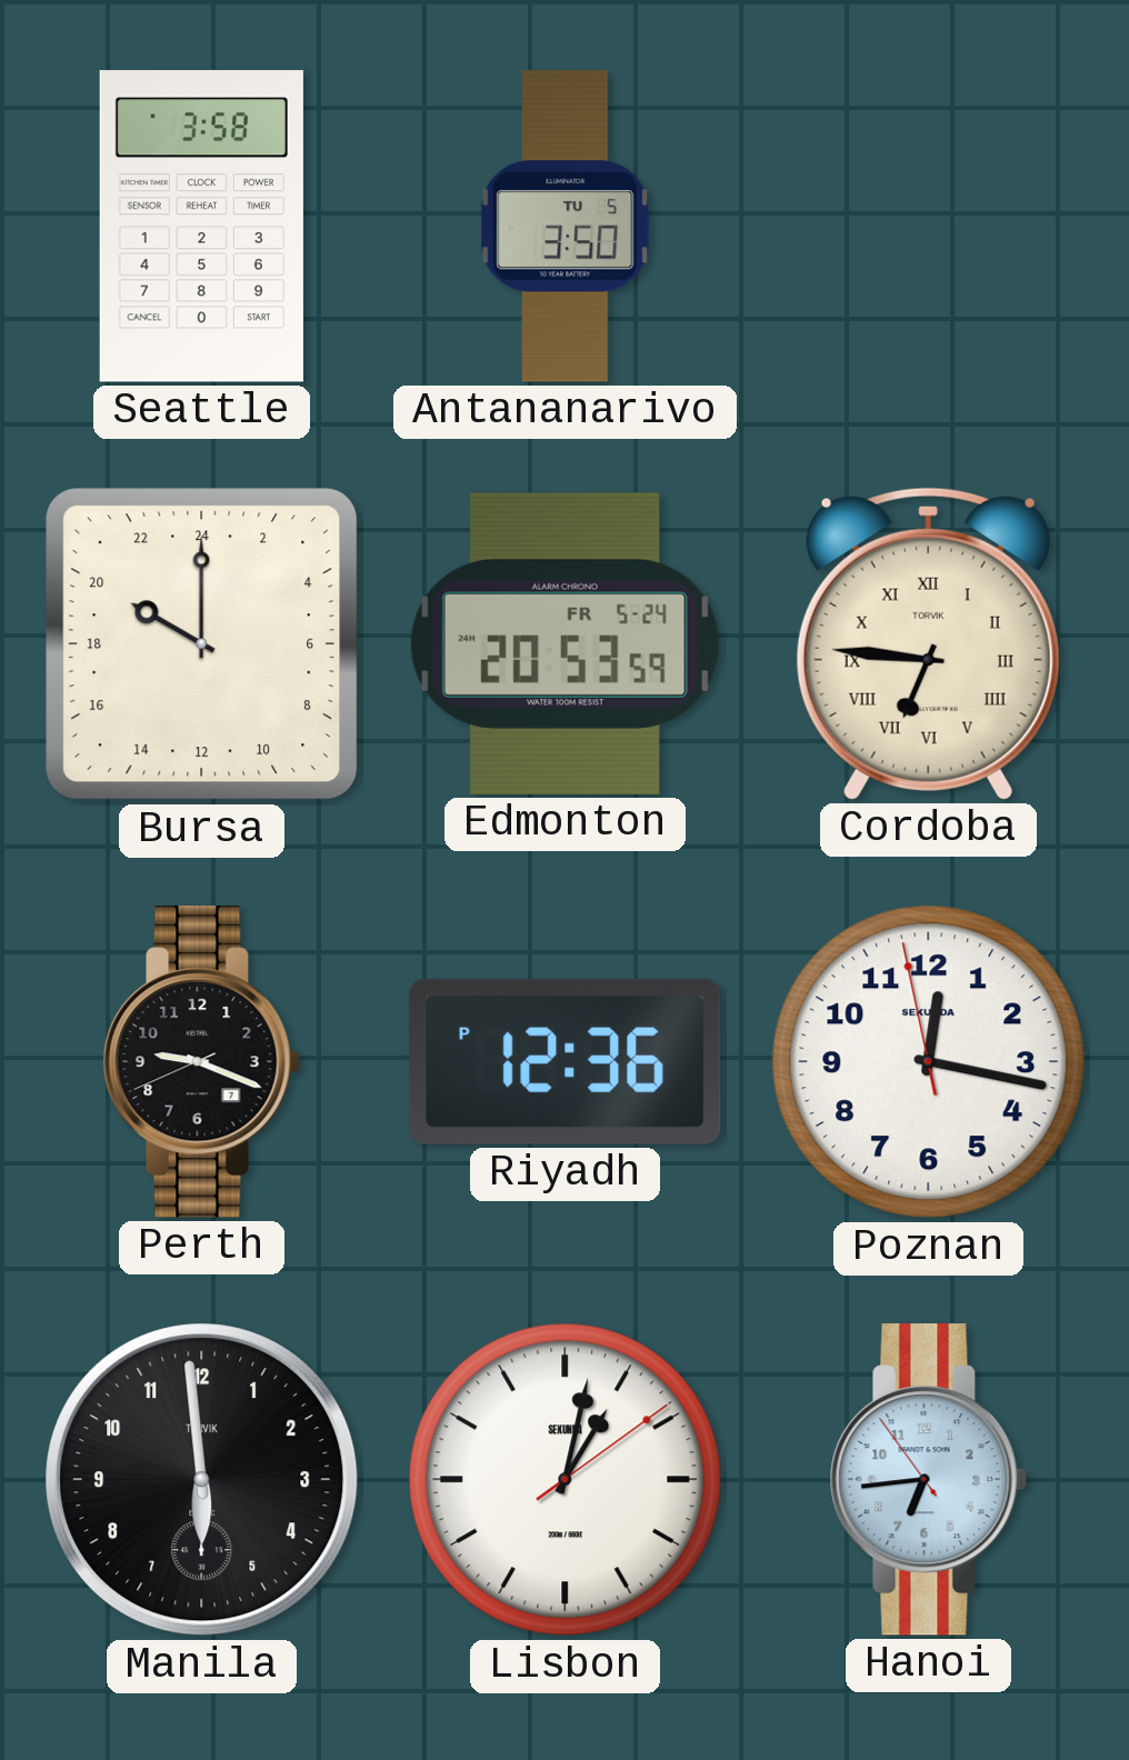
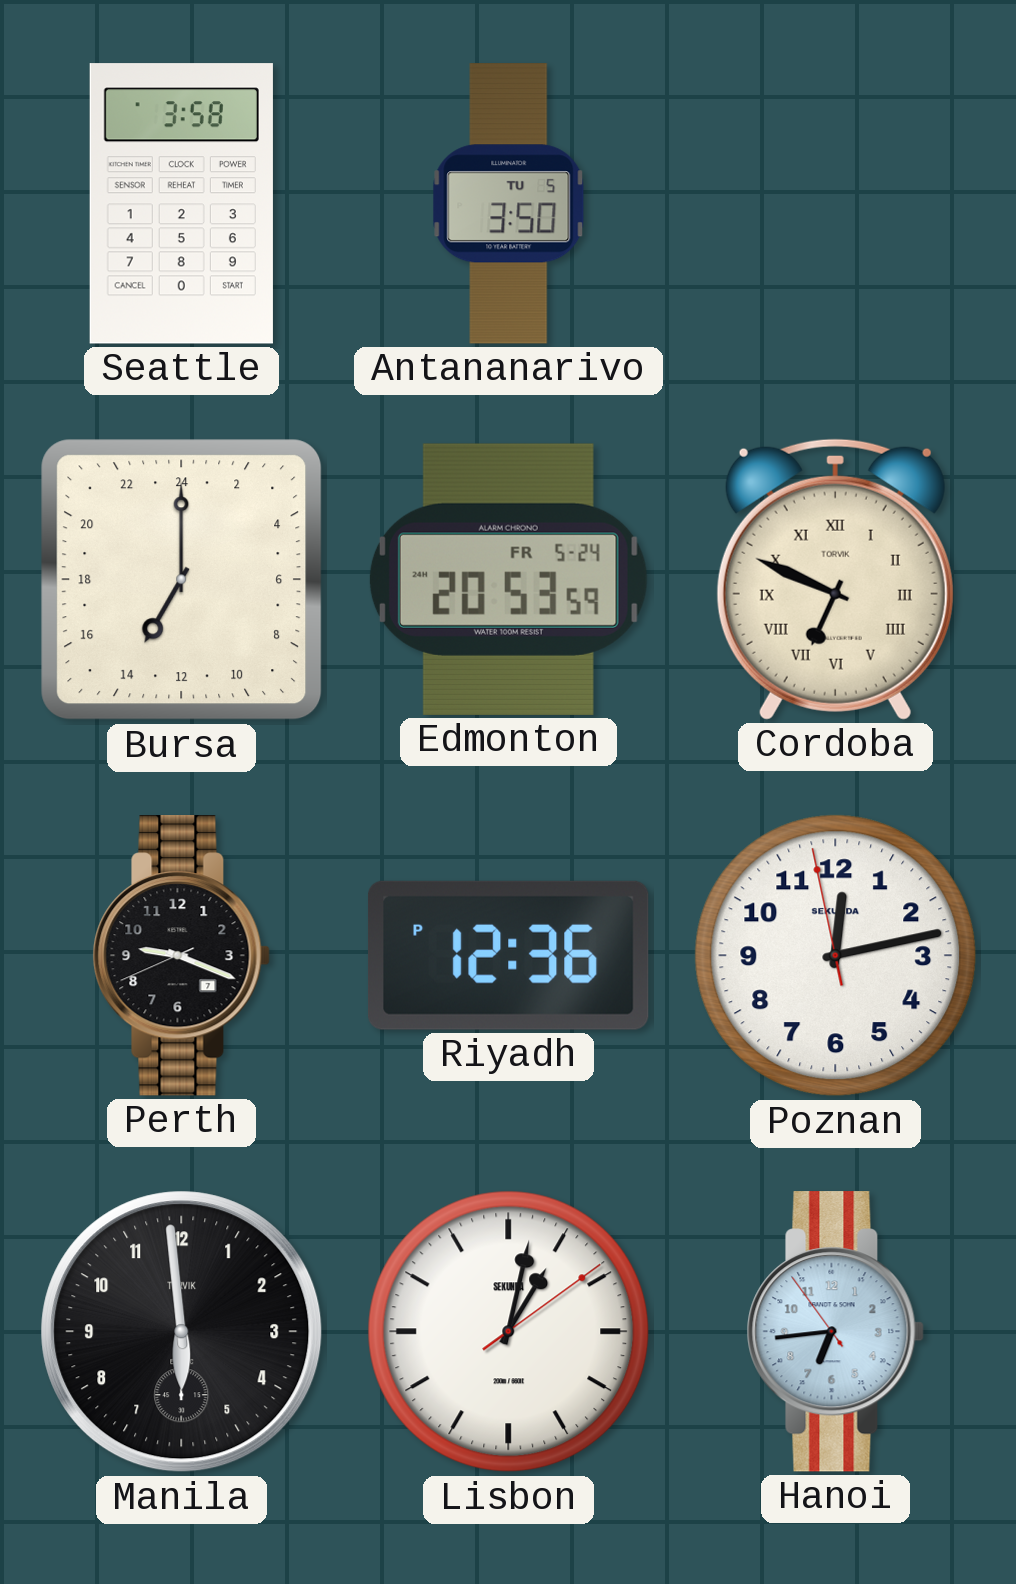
Bursa: 20:00 -> 14:00
Cordoba: 6:46 -> 6:49
Poznan: 12:16 -> 12:12
